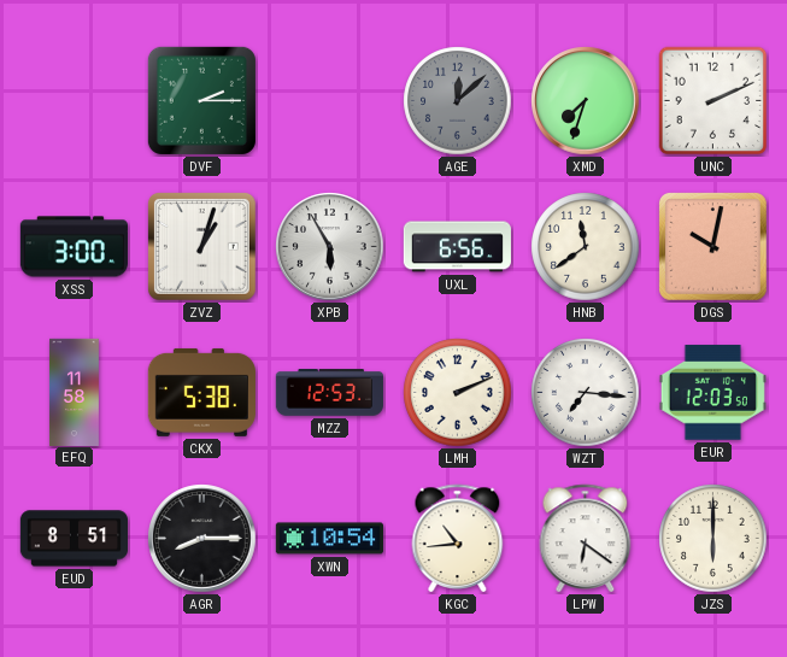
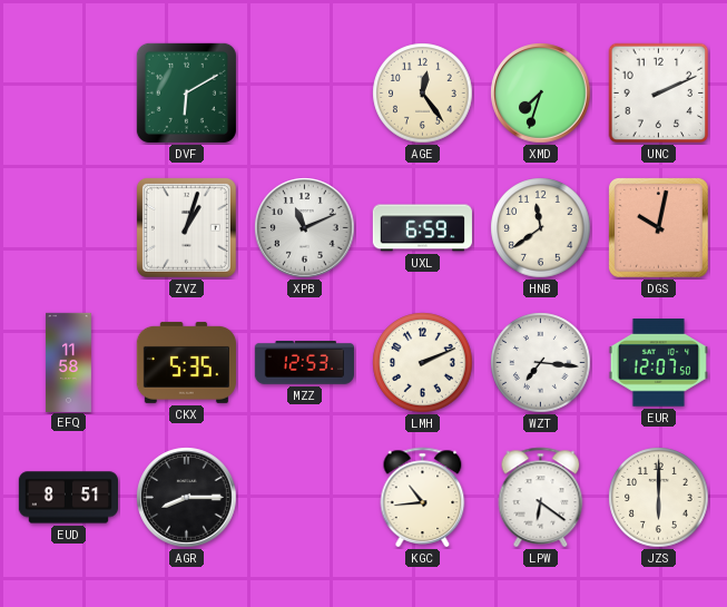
DVF: 2:15 -> 6:10
AGE: 12:08 -> 12:24
AGE dial: grey -> cream
XSS: 3:00 -> none
XPB: 5:55 -> 11:11
UXL: 6:56 -> 6:59
CKX: 5:38 -> 5:35
EUR: 12:03 -> 12:07
XWN: 10:54 -> none
